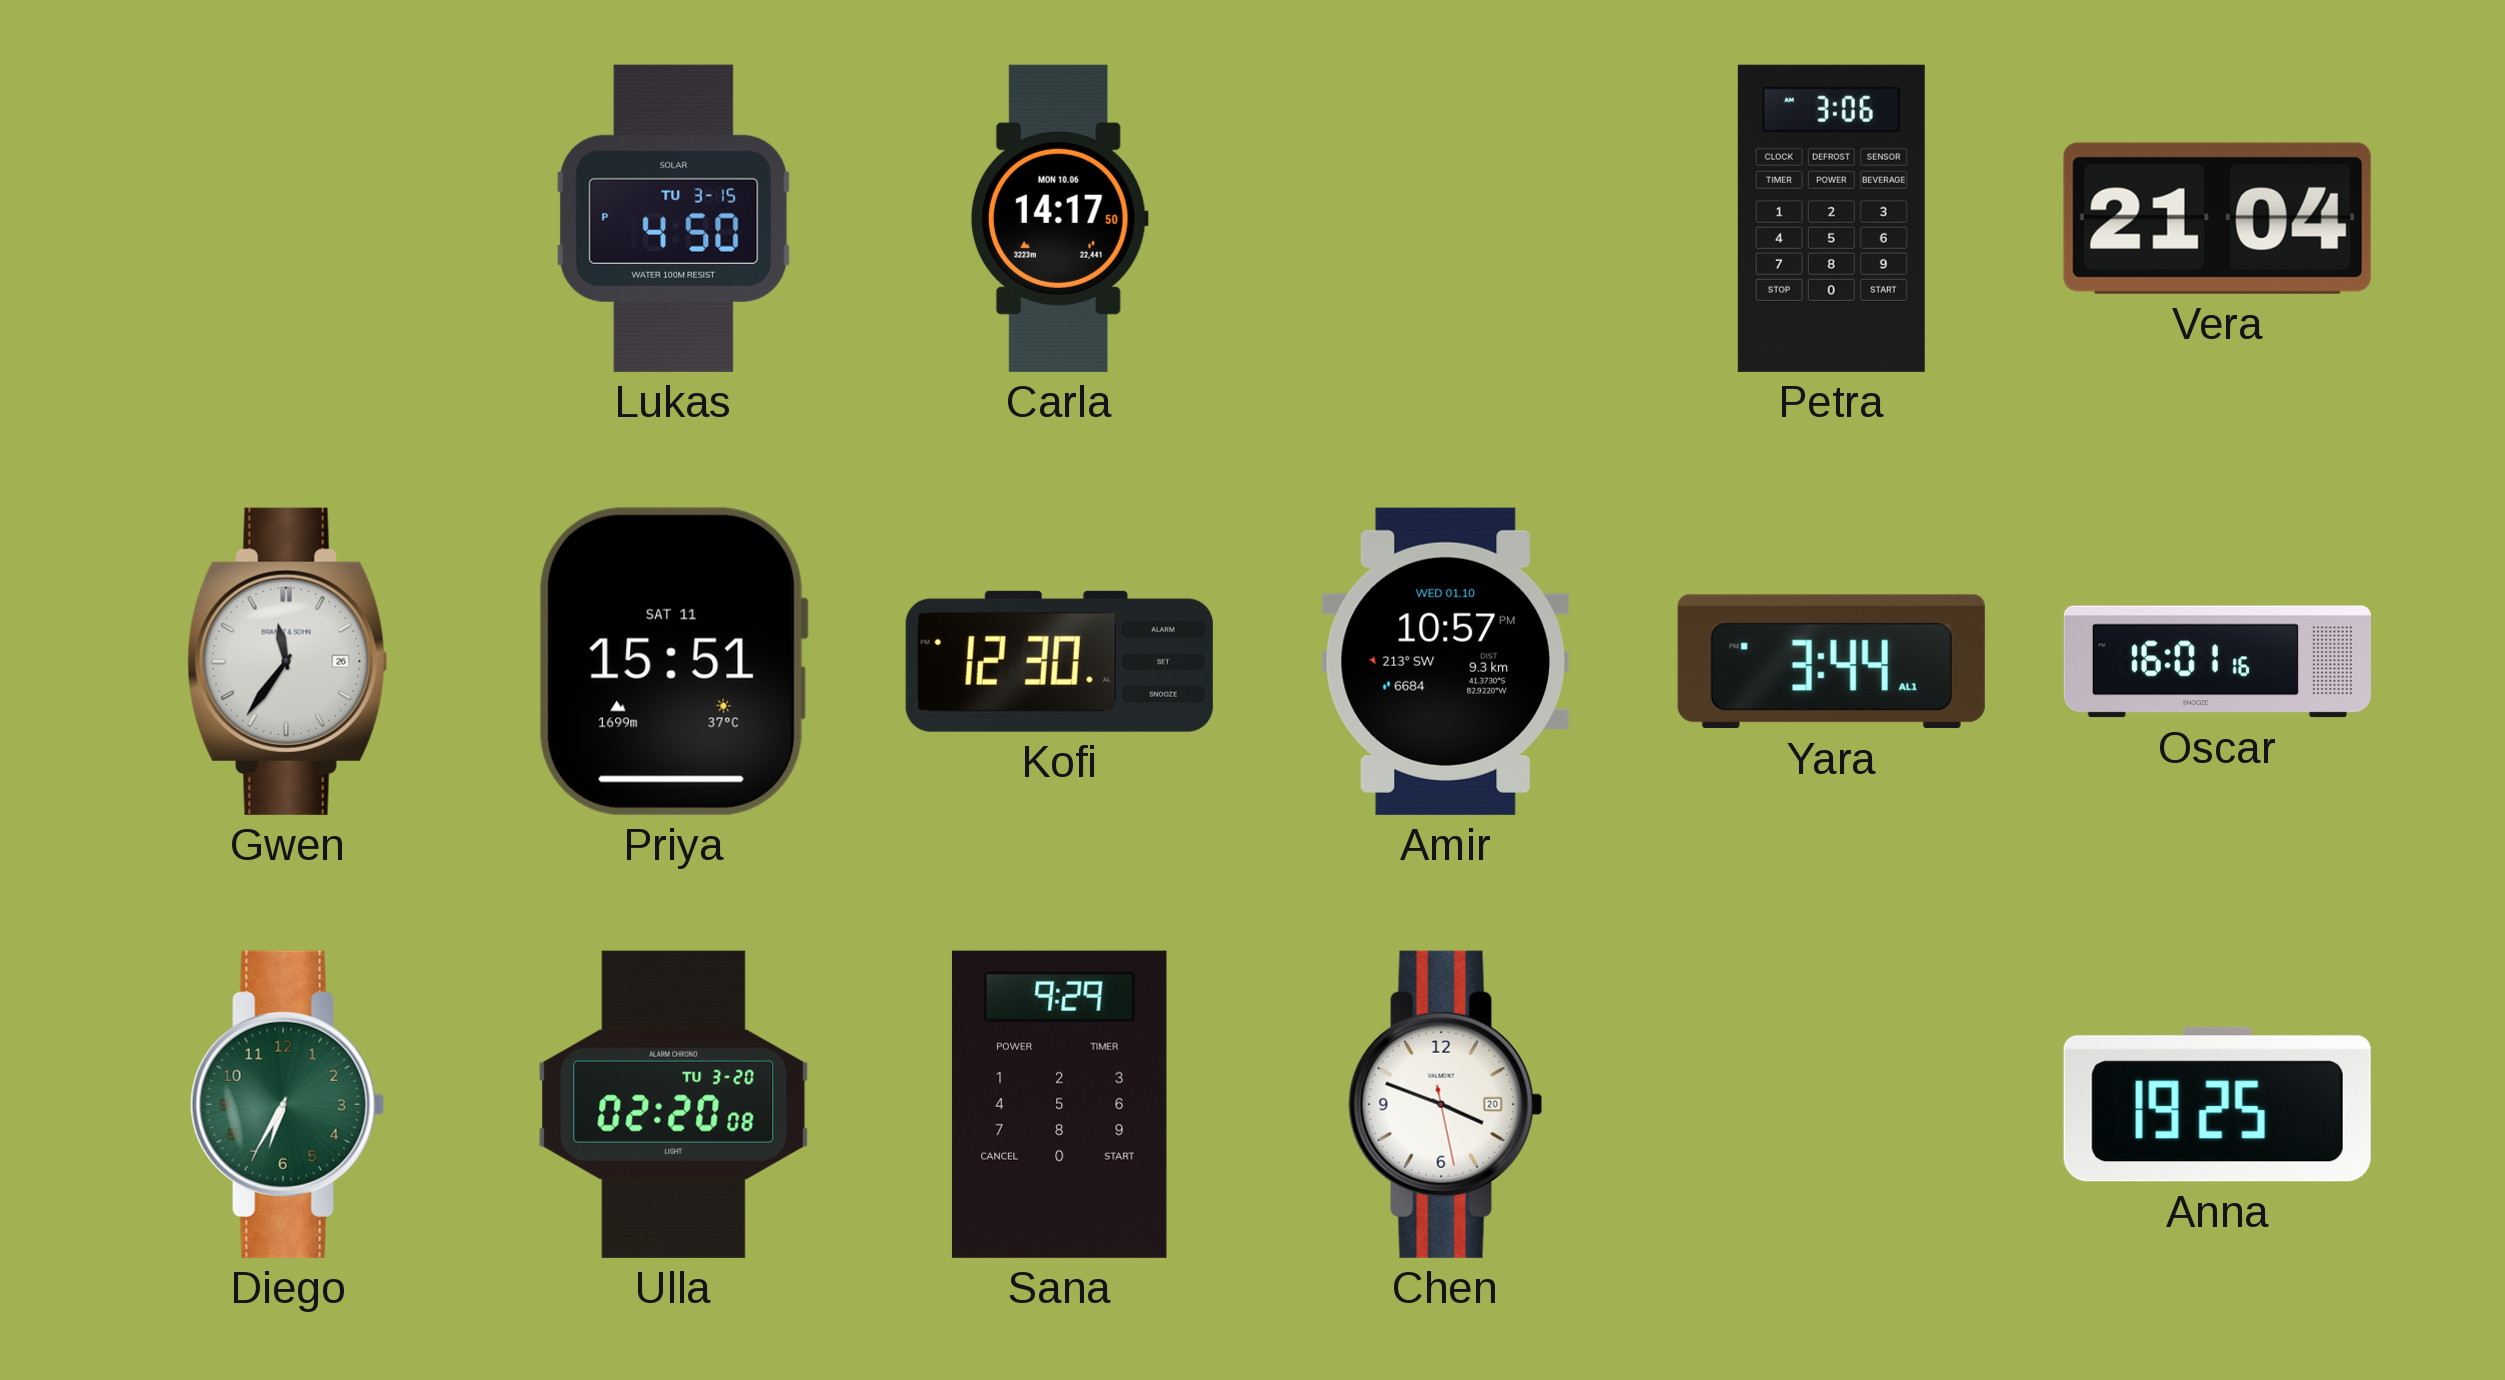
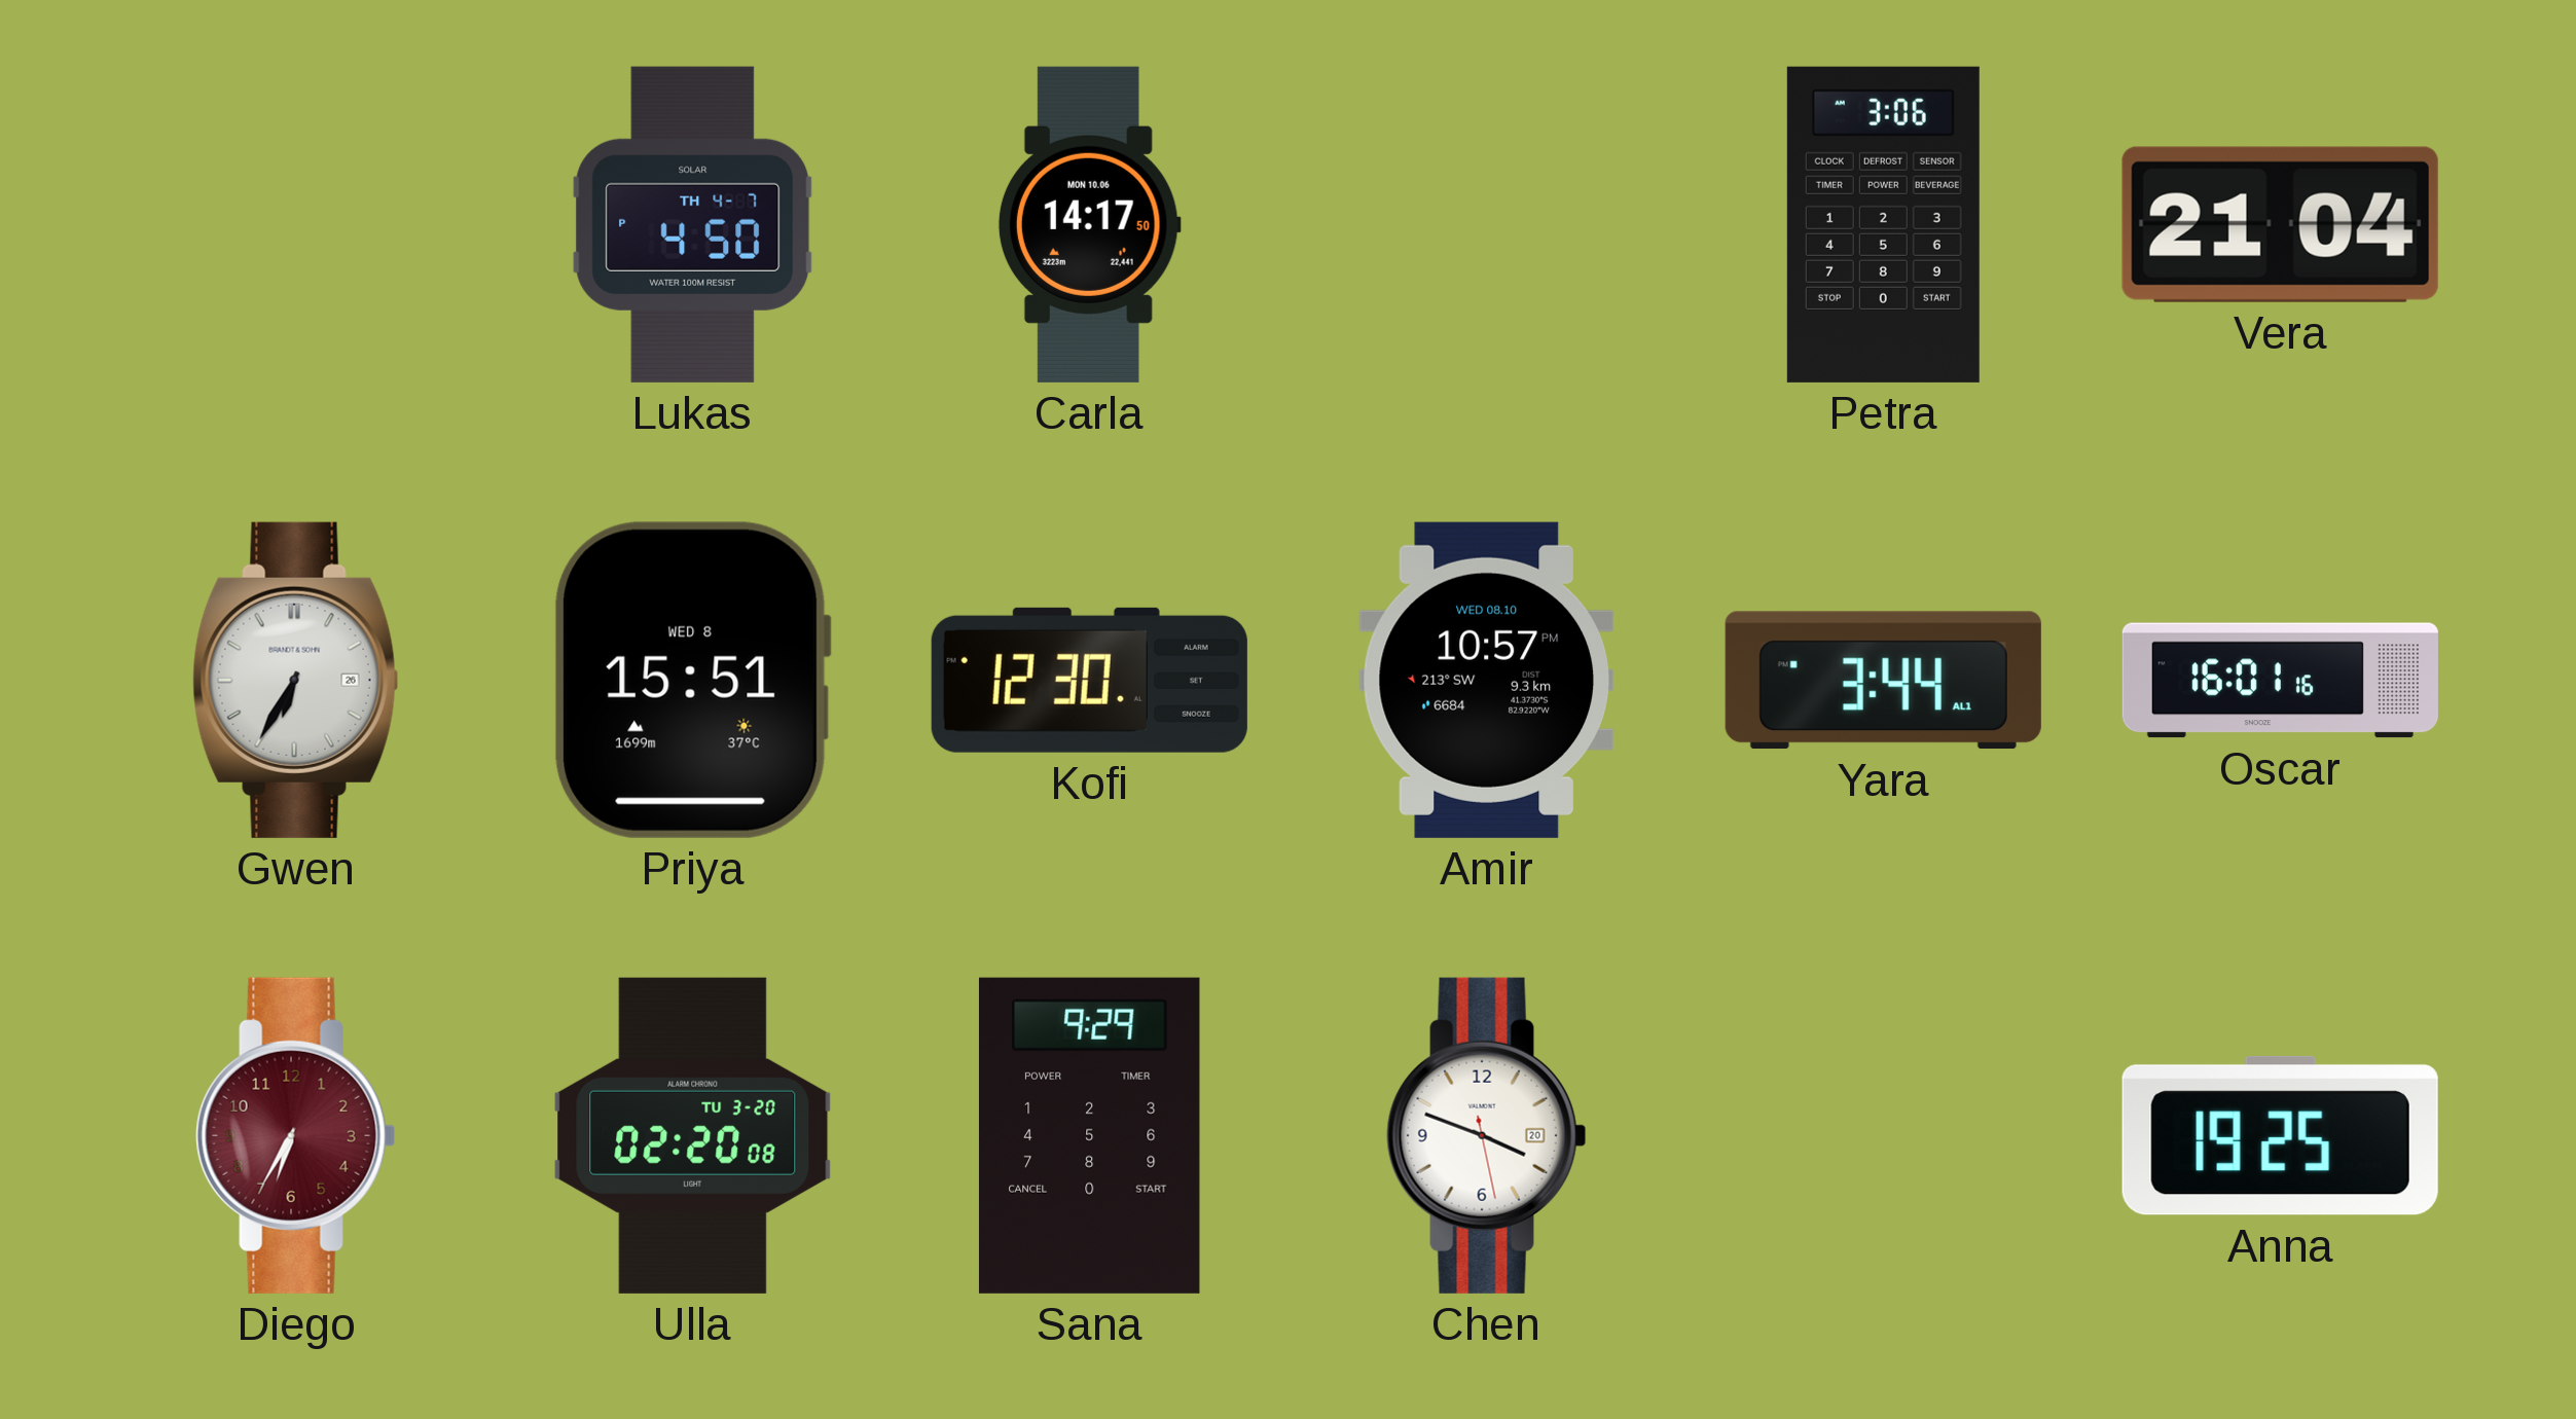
Lukas date: TU 3-15 -> TH 4-7
Gwen: 11:36 -> 6:35
Priya date: SAT 11 -> WED 8
Amir date: WED 01.10 -> WED 08.10
Diego dial: green -> burgundy
